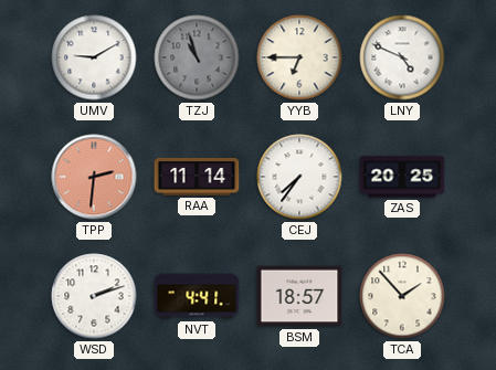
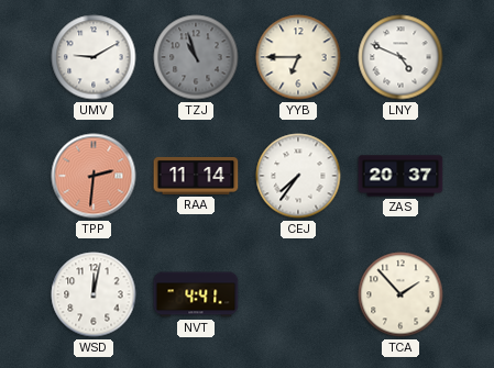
ZAS: 20:25 -> 20:37
WSD: 2:12 -> 12:02
BSM: 18:57 -> none
